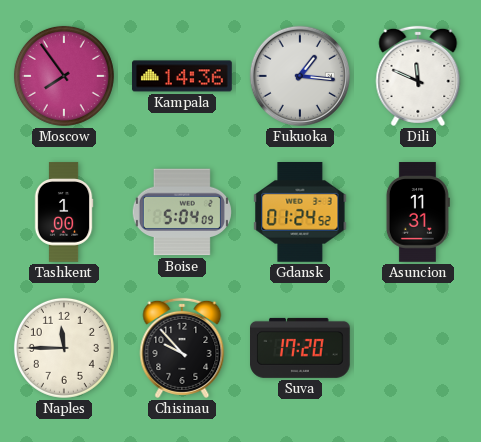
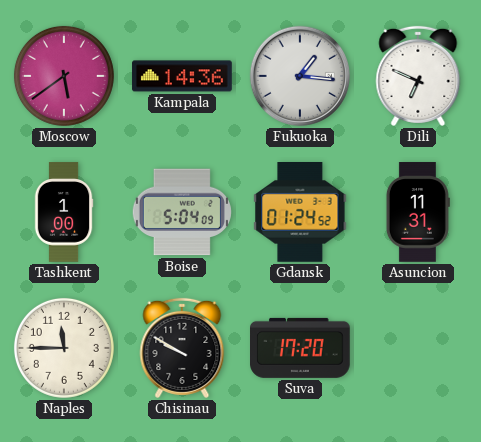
Moscow: 7:54 -> 5:39
Dili: 11:49 -> 6:49
Chisinau: 9:53 -> 9:50
